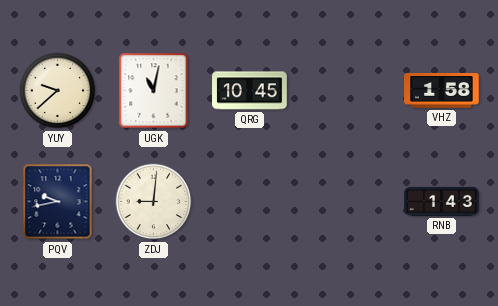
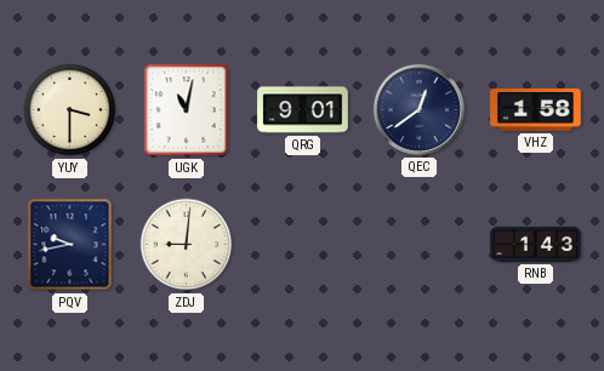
YUY: 9:38 -> 3:30
QRG: 10:45 -> 9:01
QEC: none -> 12:39
